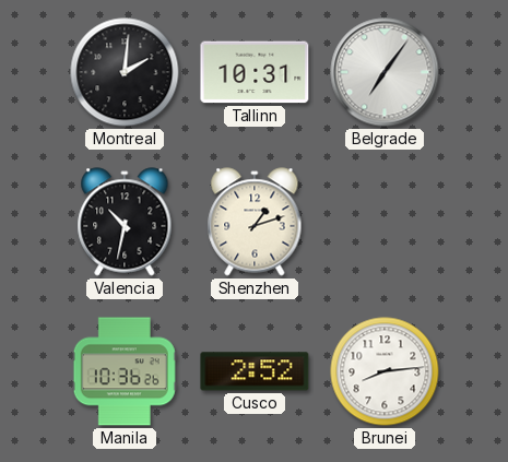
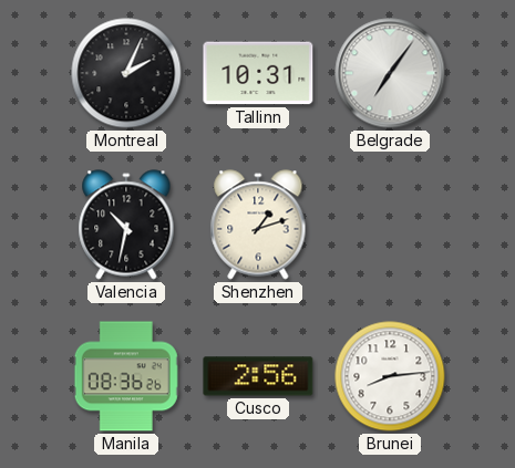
Montreal: 2:01 -> 2:04
Manila: 10:36 -> 08:36
Cusco: 2:52 -> 2:56
